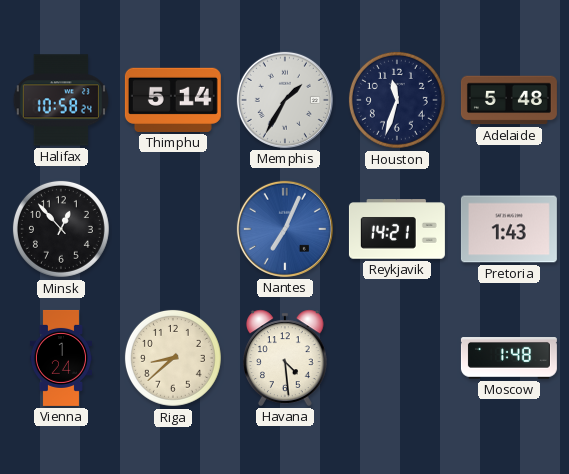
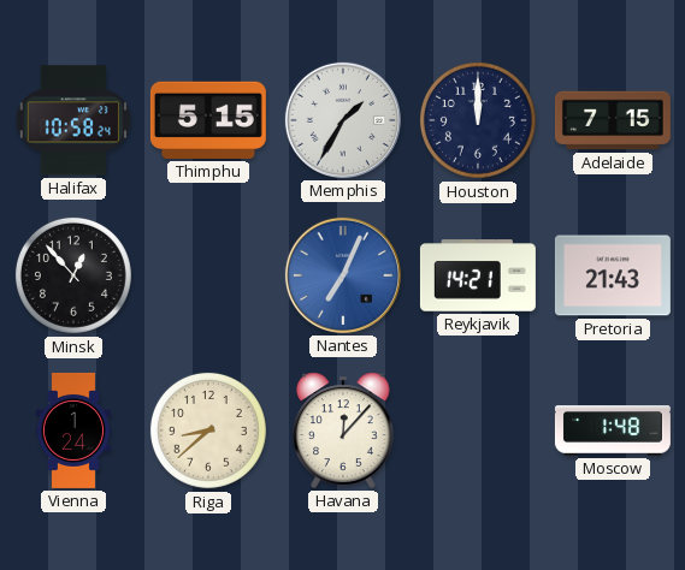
Thimphu: 5:14 -> 5:15
Houston: 11:33 -> 12:00
Adelaide: 5:48 -> 7:15
Pretoria: 1:43 -> 21:43
Havana: 4:29 -> 12:07
